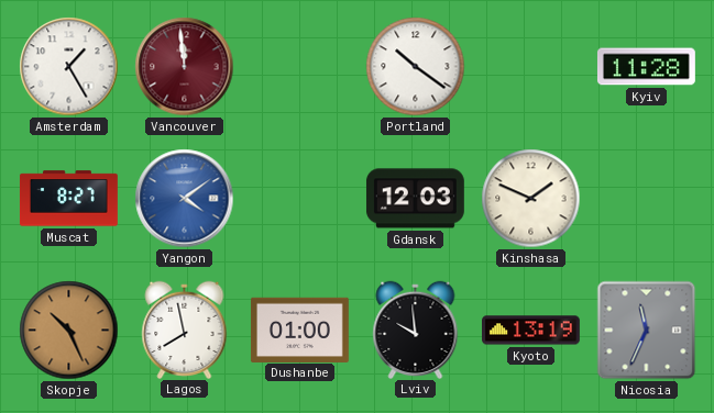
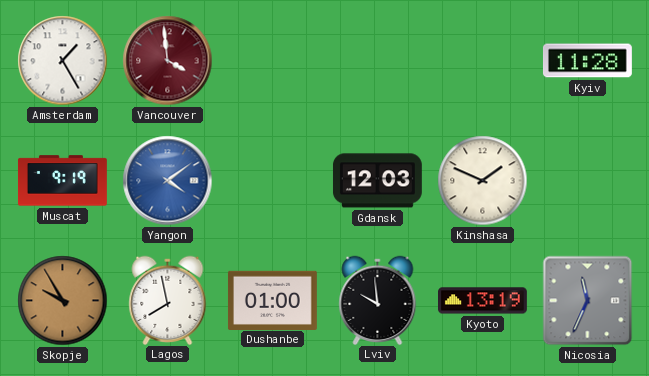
Vancouver: 11:59 -> 3:59
Portland: 10:21 -> none
Muscat: 8:27 -> 9:19
Skopje: 10:26 -> 9:55
